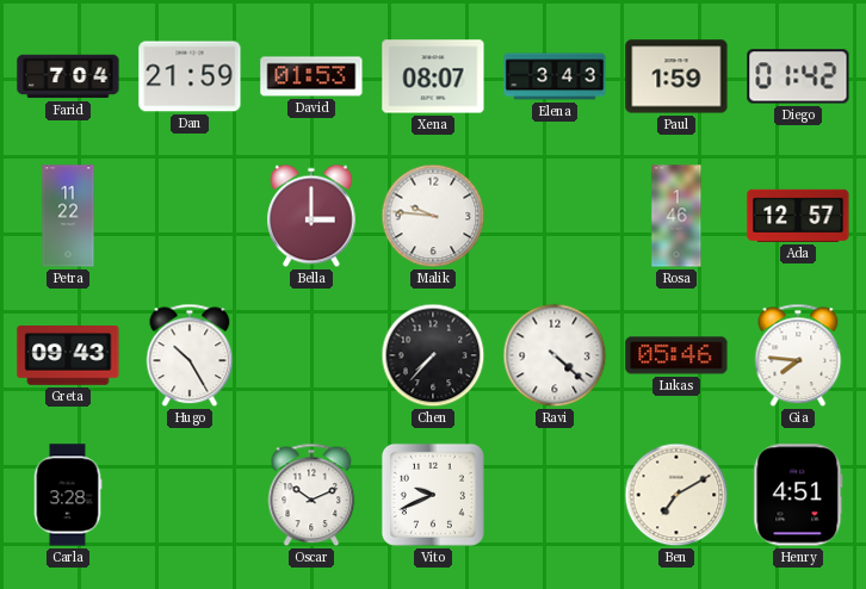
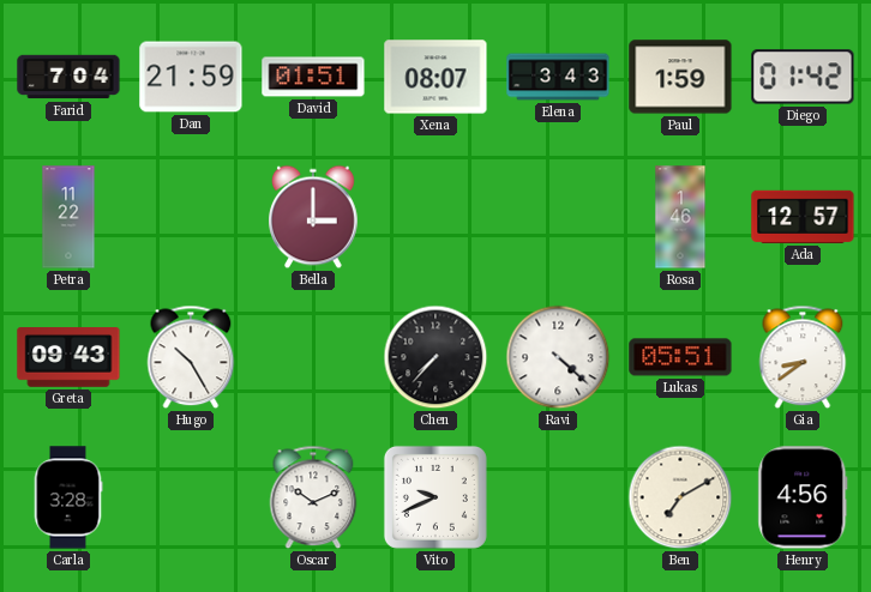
David: 01:53 -> 01:51
Malik: 9:46 -> none
Lukas: 05:46 -> 05:51
Gia: 7:46 -> 8:39
Henry: 4:51 -> 4:56
